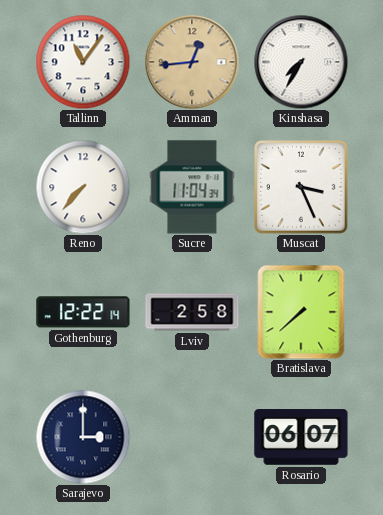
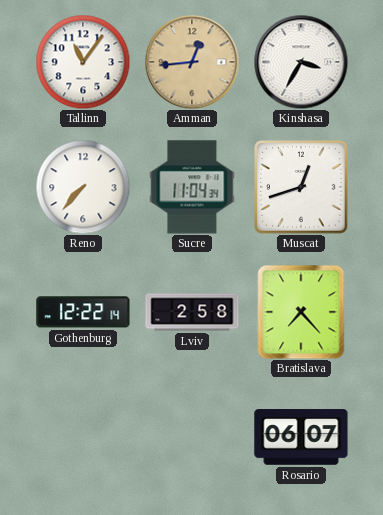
Kinshasa: 7:35 -> 3:35
Muscat: 3:26 -> 12:42
Bratislava: 7:38 -> 7:23
Sarajevo: 3:00 -> none
